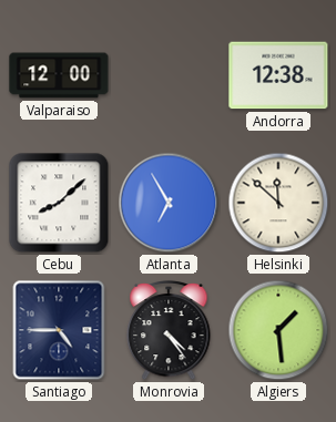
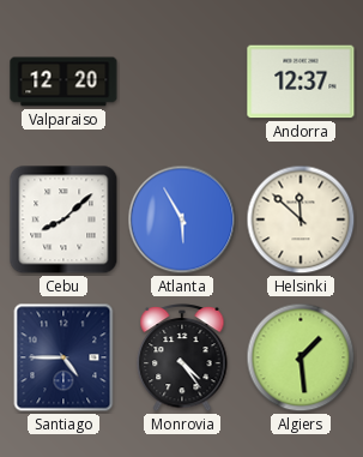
Valparaiso: 12:00 -> 12:20
Andorra: 12:38 -> 12:37
Atlanta: 6:55 -> 5:55
